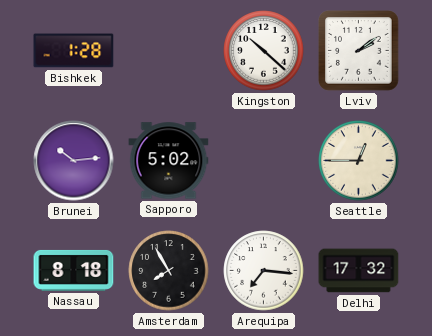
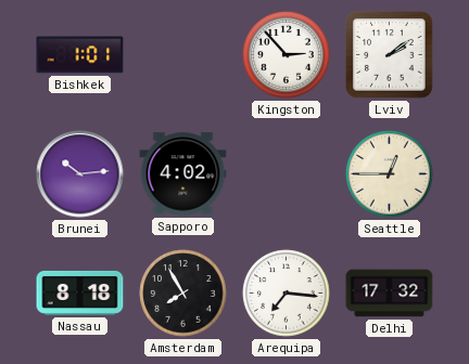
Bishkek: 1:28 -> 1:01
Kingston: 10:22 -> 2:53
Sapporo: 5:02 -> 4:02
